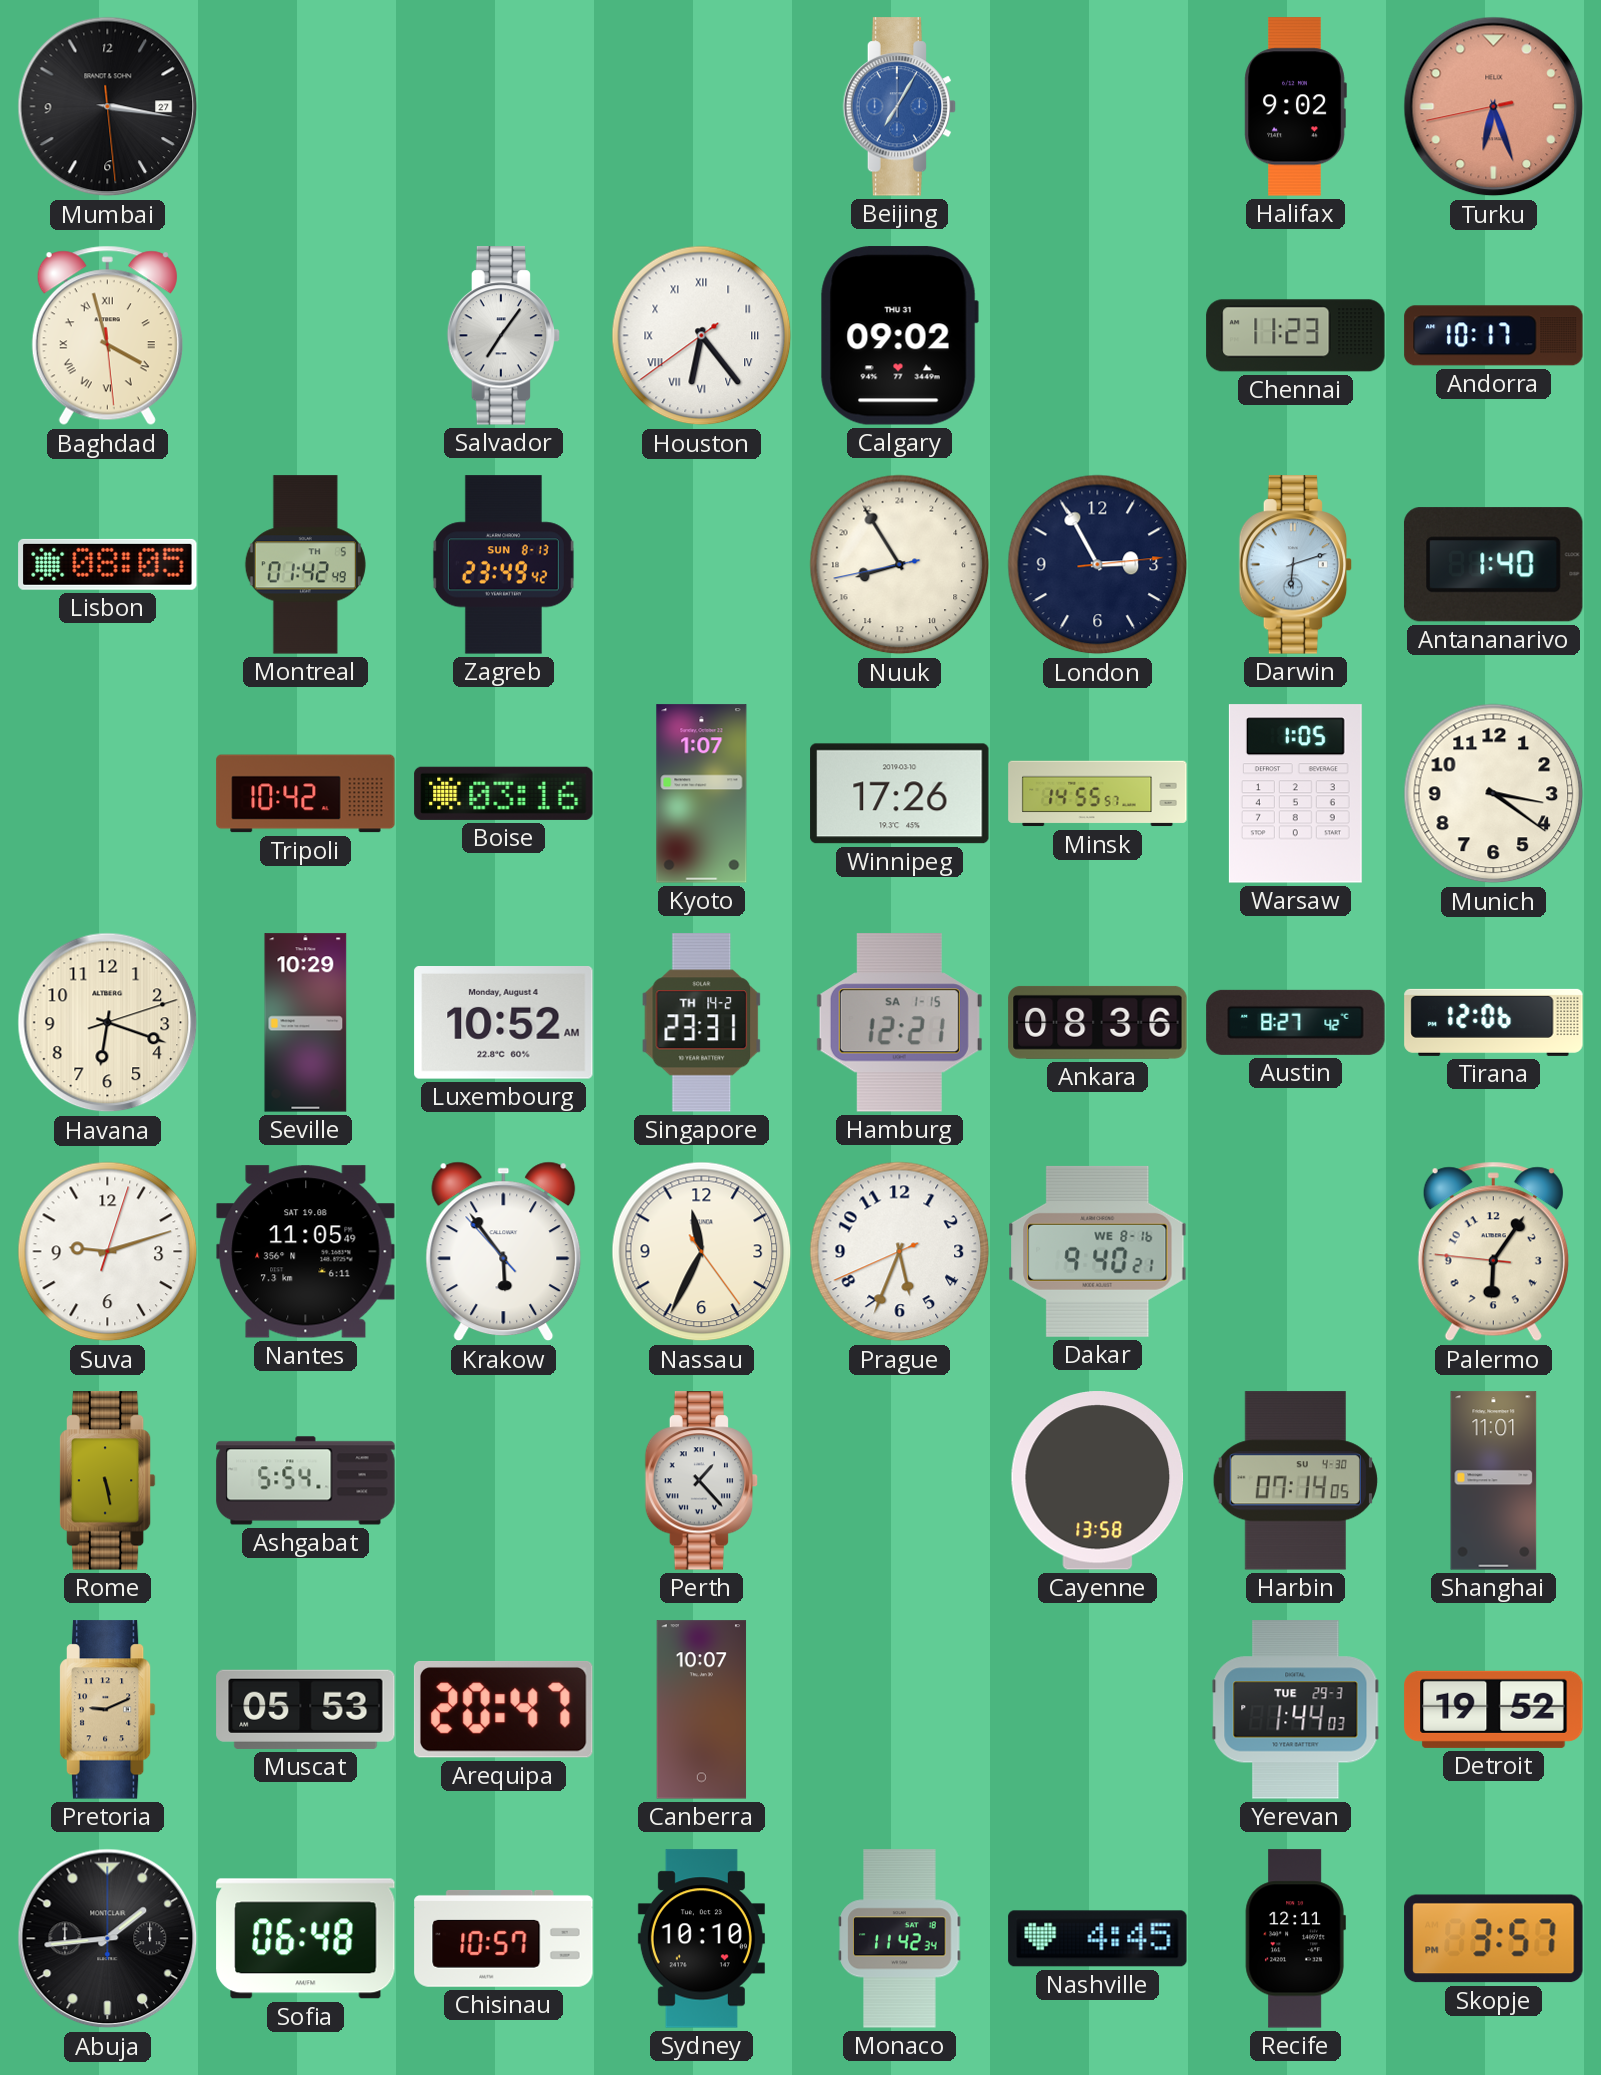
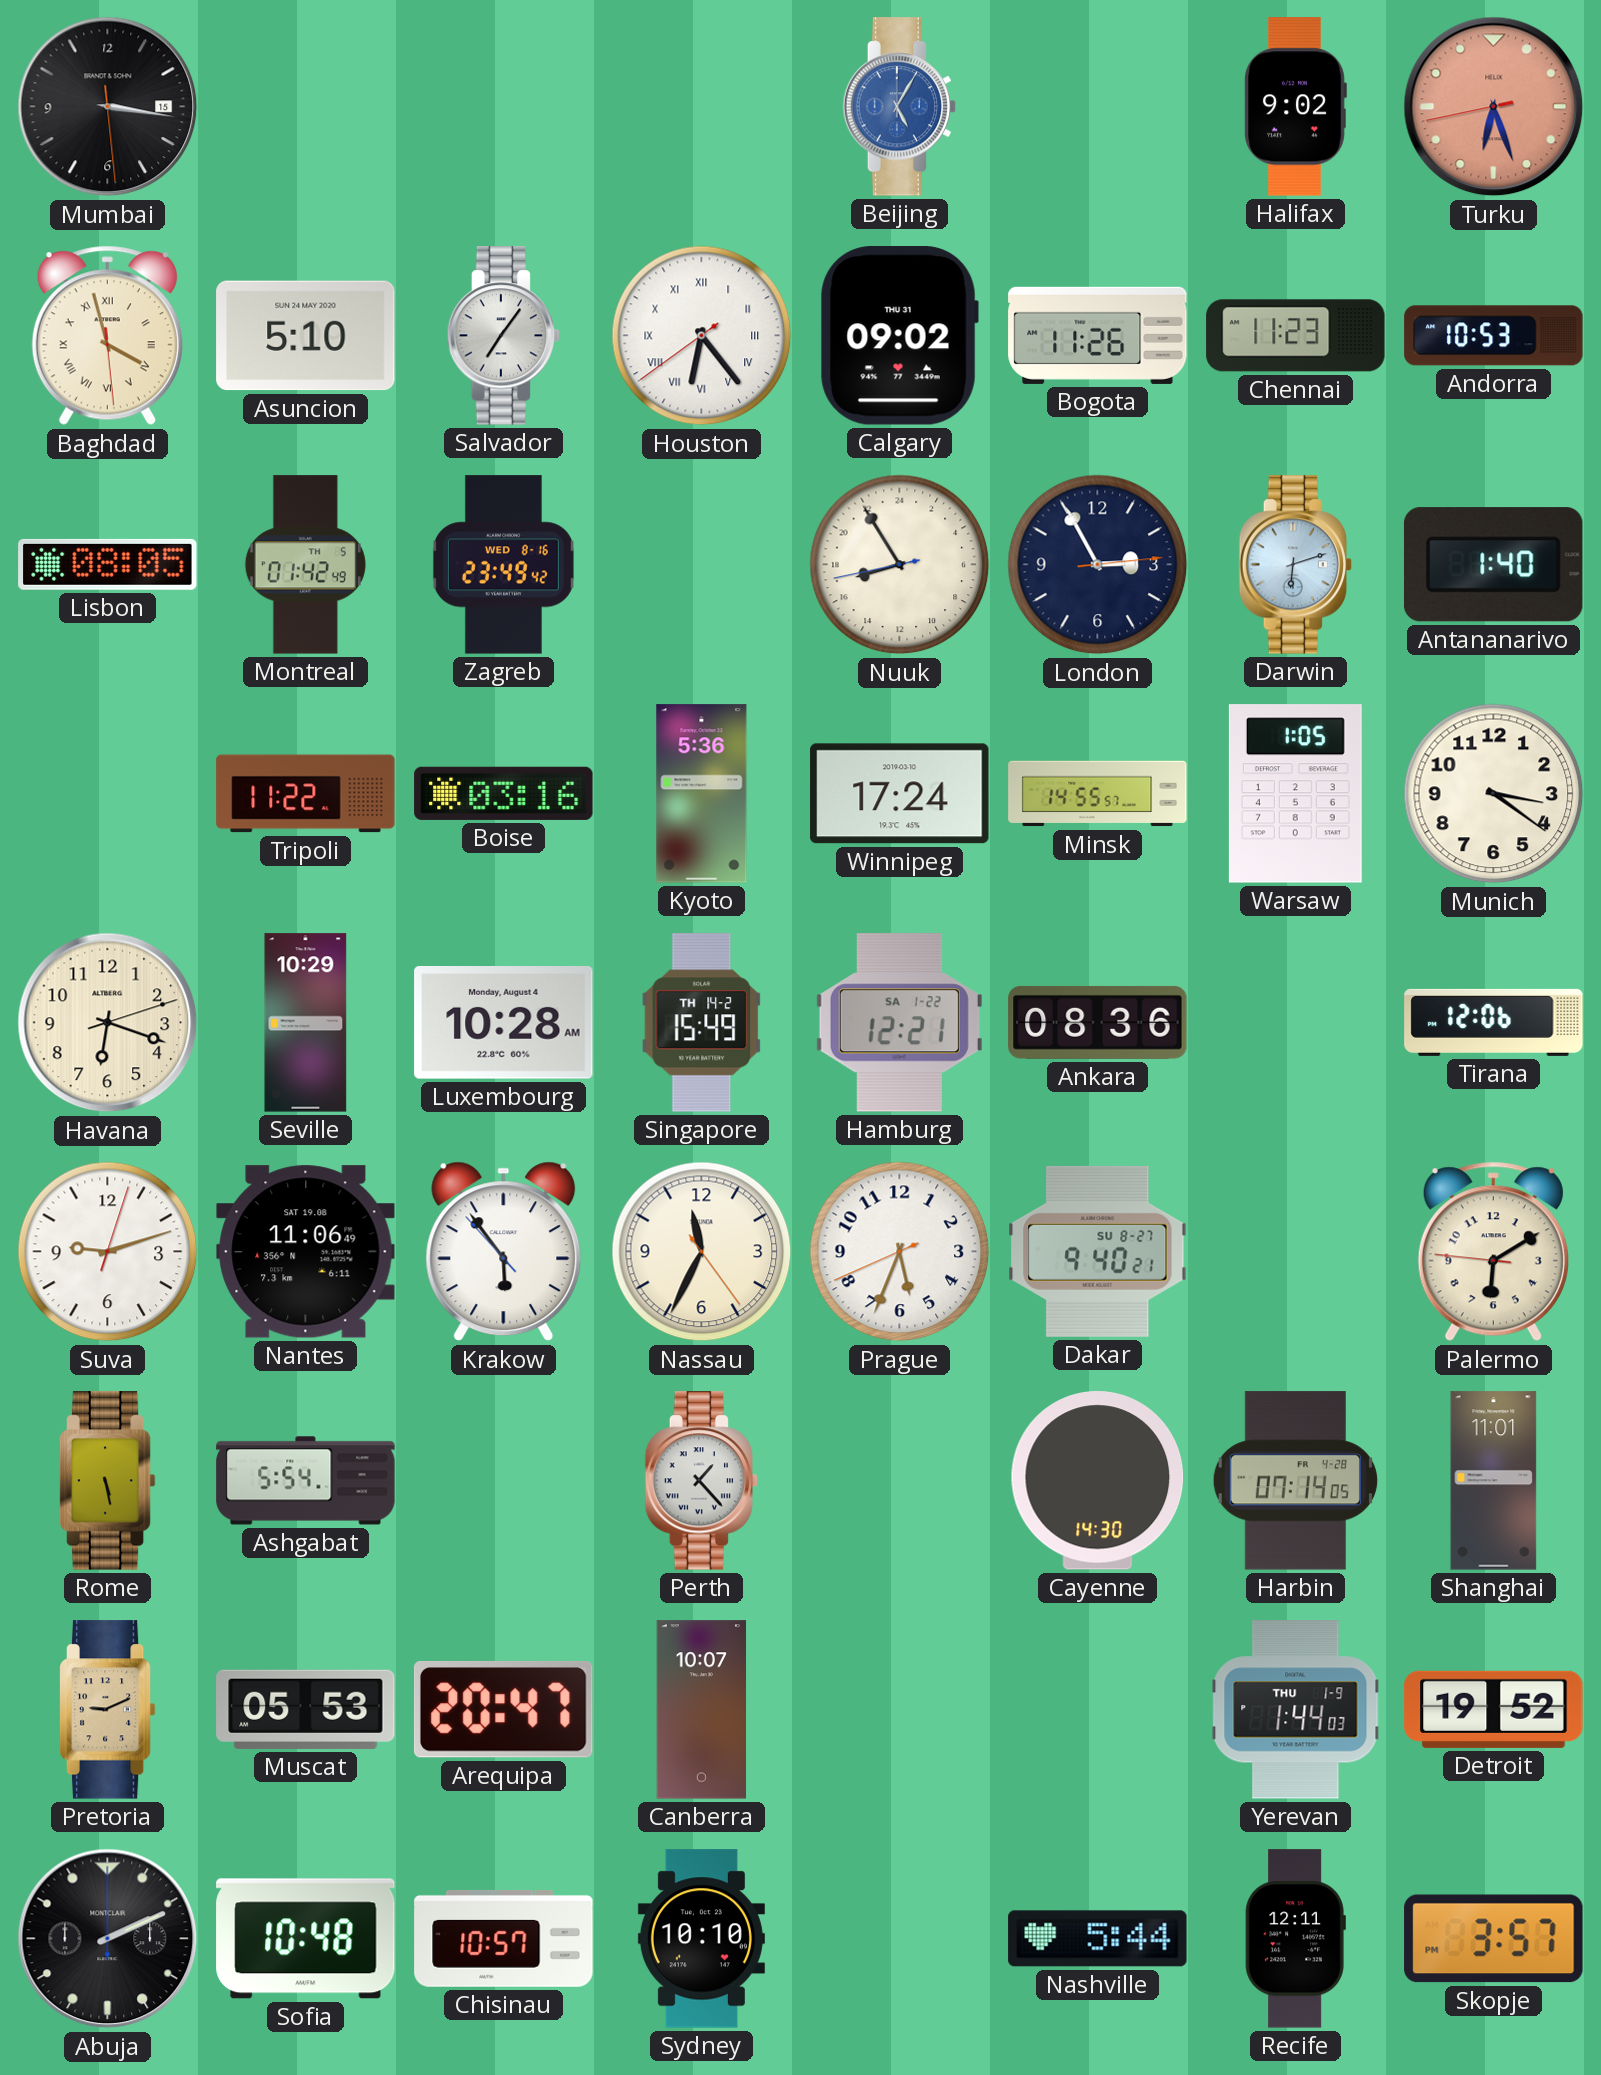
Mumbai date: 27 -> 15
Beijing: 7:05 -> 5:05
Asuncion: none -> 5:10
Bogota: none -> 11:26
Andorra: 10:17 -> 10:53
Zagreb date: SUN 8-13 -> WED 8-16
Tripoli: 10:42 -> 11:22
Kyoto: 1:07 -> 5:36
Winnipeg: 17:26 -> 17:24
Luxembourg: 10:52 -> 10:28
Singapore: 23:31 -> 15:49
Hamburg date: SA 1-15 -> SA 1-22
Austin: 8:27 -> none
Nantes: 11:05 -> 11:06
Dakar date: WE 8-16 -> SU 8-27
Palermo: 6:05 -> 6:09
Cayenne: 13:58 -> 14:30
Harbin date: SU 4-30 -> FR 4-28
Yerevan date: TUE 29-3 -> THU 1-9
Abuja: 1:44 -> 2:11
Sofia: 06:48 -> 10:48
Monaco: 11:42 -> none
Nashville: 4:45 -> 5:44
